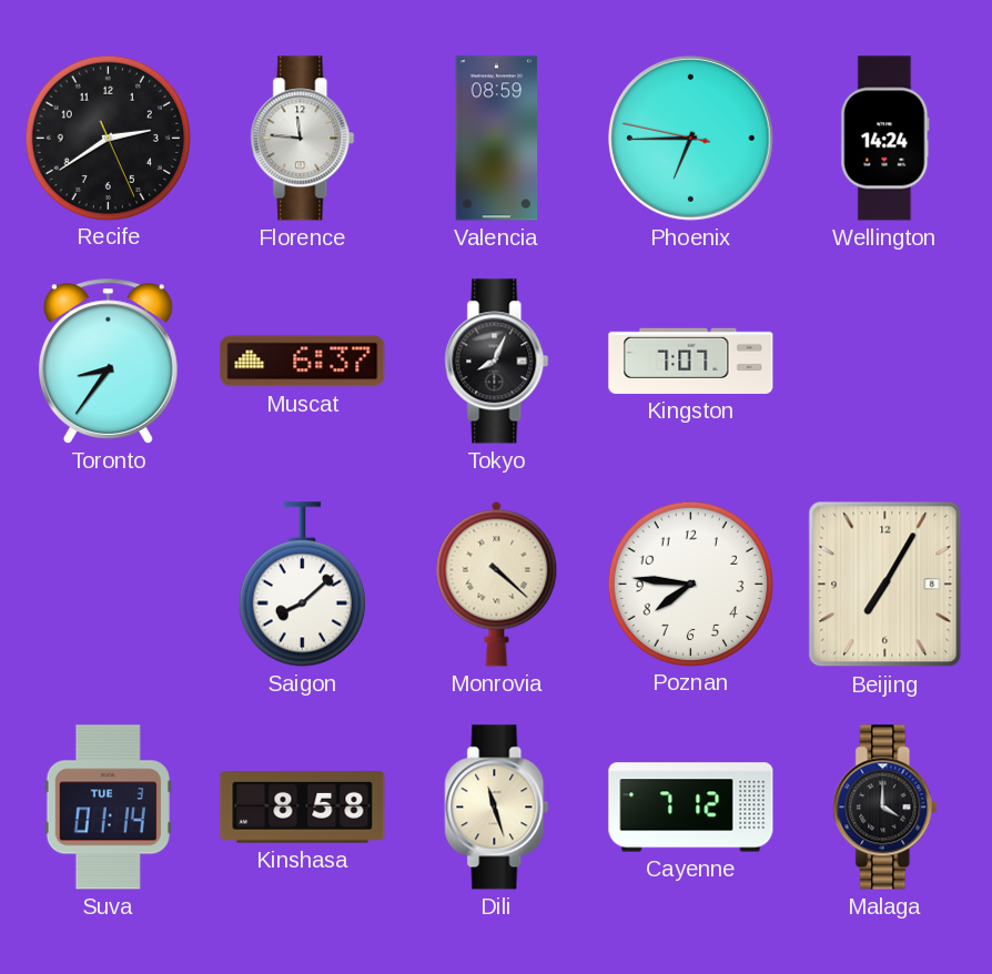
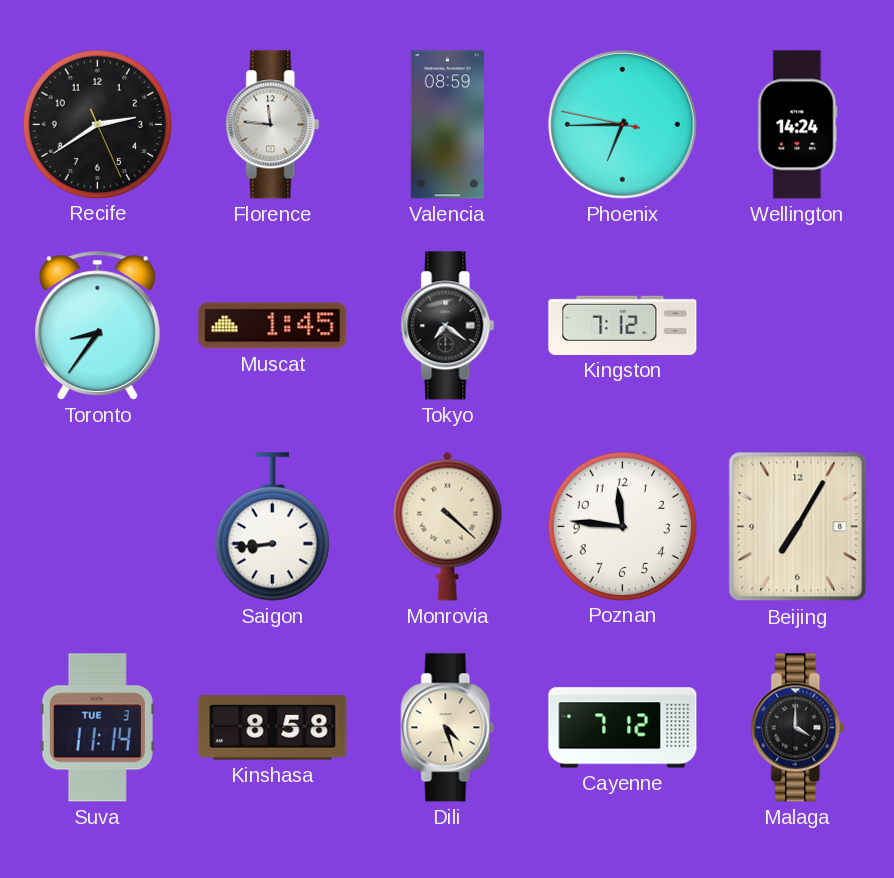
Muscat: 6:37 -> 1:45
Tokyo: 8:04 -> 7:21
Kingston: 7:07 -> 7:12
Saigon: 8:08 -> 8:44
Poznan: 7:46 -> 11:46
Suva: 01:14 -> 11:14
Dili: 11:27 -> 4:27
